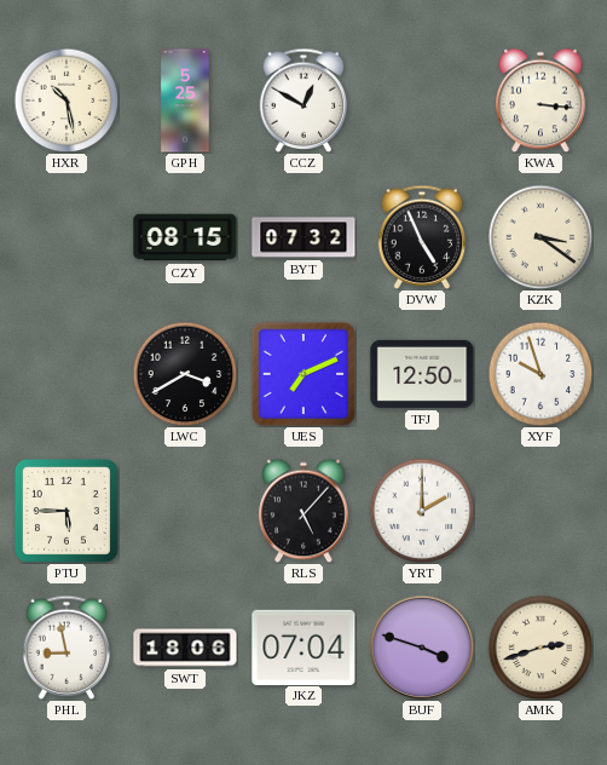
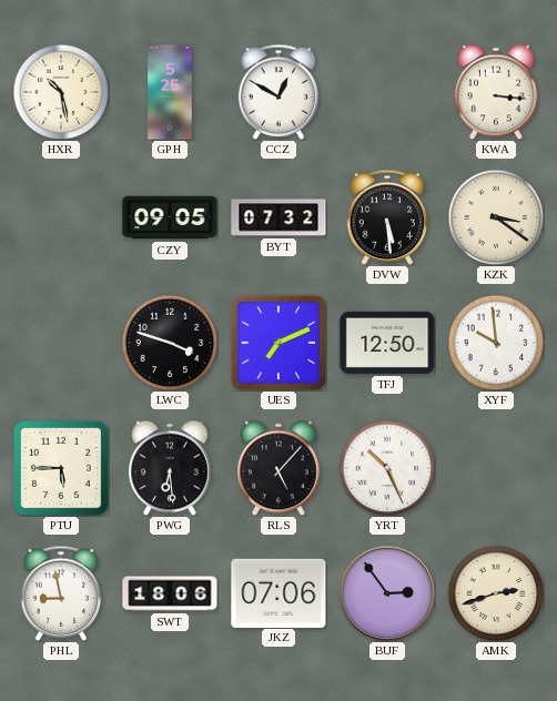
CZY: 08:15 -> 09:05
DVW: 4:56 -> 5:29
LWC: 3:40 -> 3:48
XYF: 9:57 -> 9:59
PWG: none -> 6:29
YRT: 2:00 -> 10:26
JKZ: 07:04 -> 07:06
BUF: 3:48 -> 2:54
